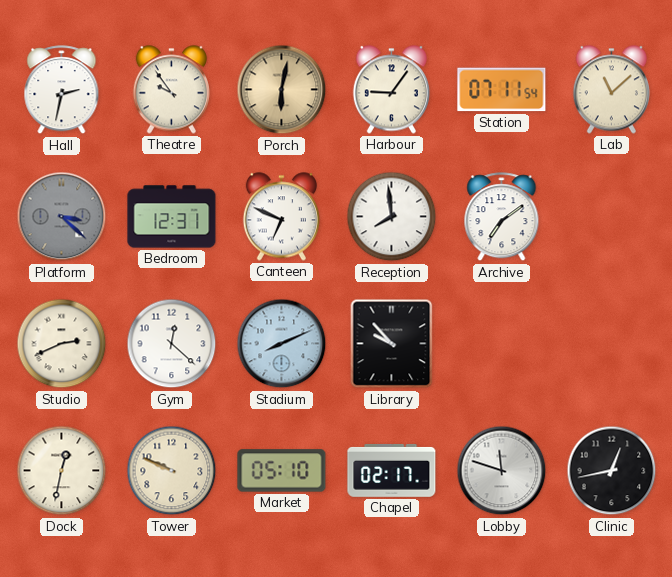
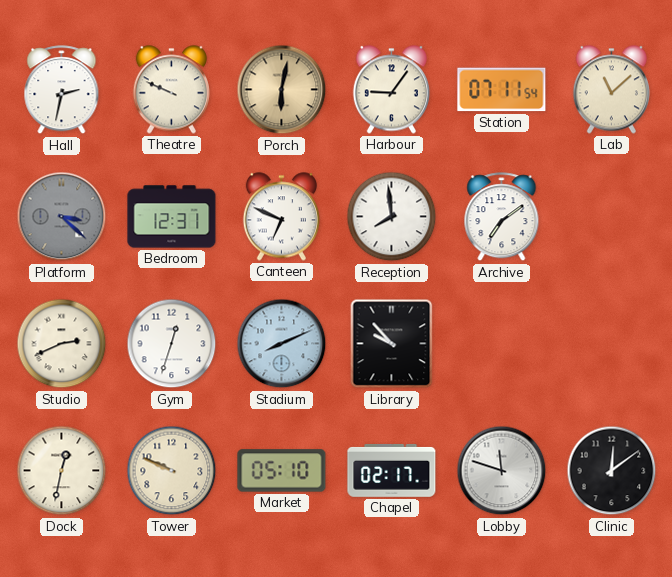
Theatre: 9:54 -> 9:49
Gym: 12:22 -> 12:33
Clinic: 12:43 -> 12:09
